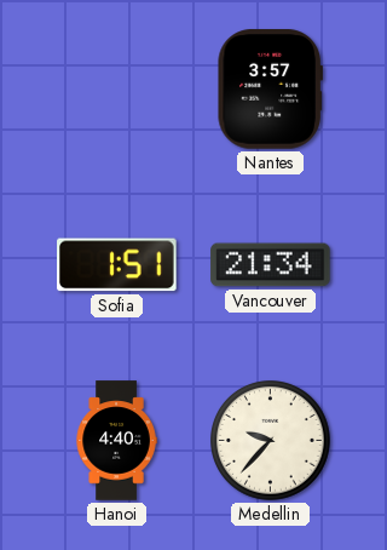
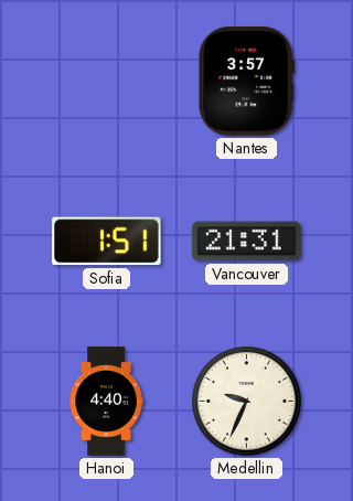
Vancouver: 21:34 -> 21:31
Medellin: 9:37 -> 9:34
